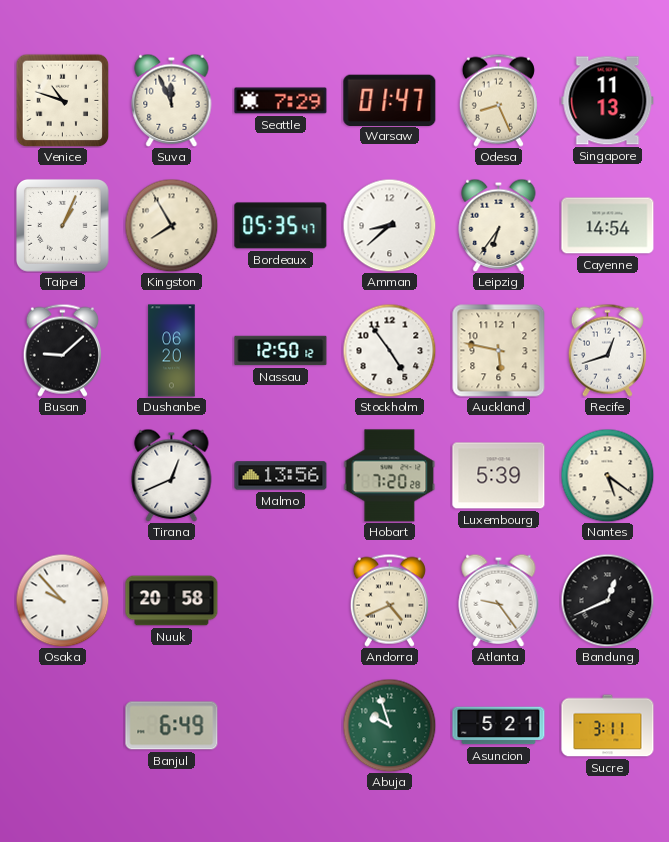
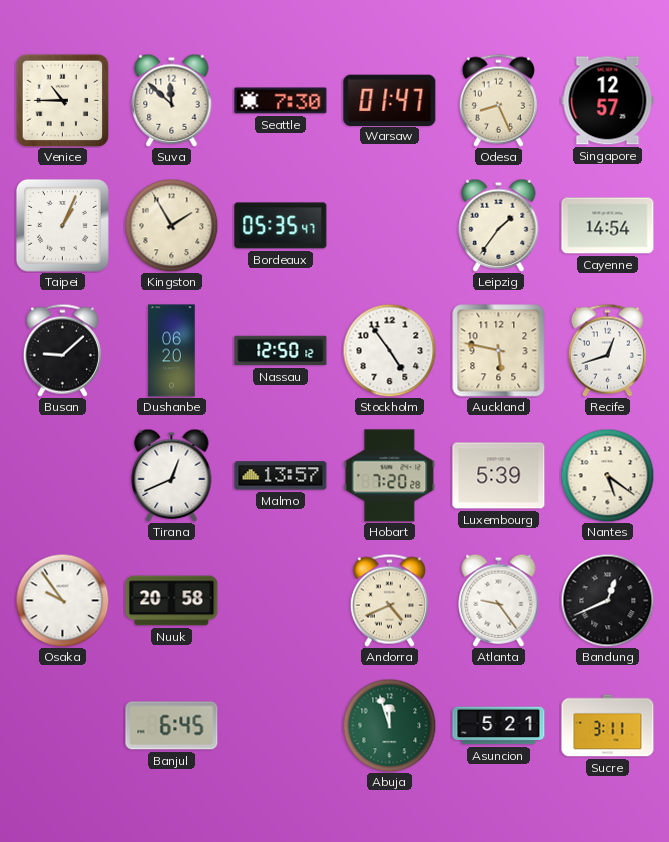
Venice: 10:48 -> 10:45
Suva: 11:56 -> 11:52
Seattle: 7:29 -> 7:30
Singapore: 11:13 -> 12:57
Kingston: 7:55 -> 1:55
Amman: 8:38 -> none
Leipzig: 6:36 -> 1:36
Malmo: 13:56 -> 13:57
Osaka: 9:53 -> 9:54
Banjul: 6:49 -> 6:45
Abuja: 9:57 -> 11:57
